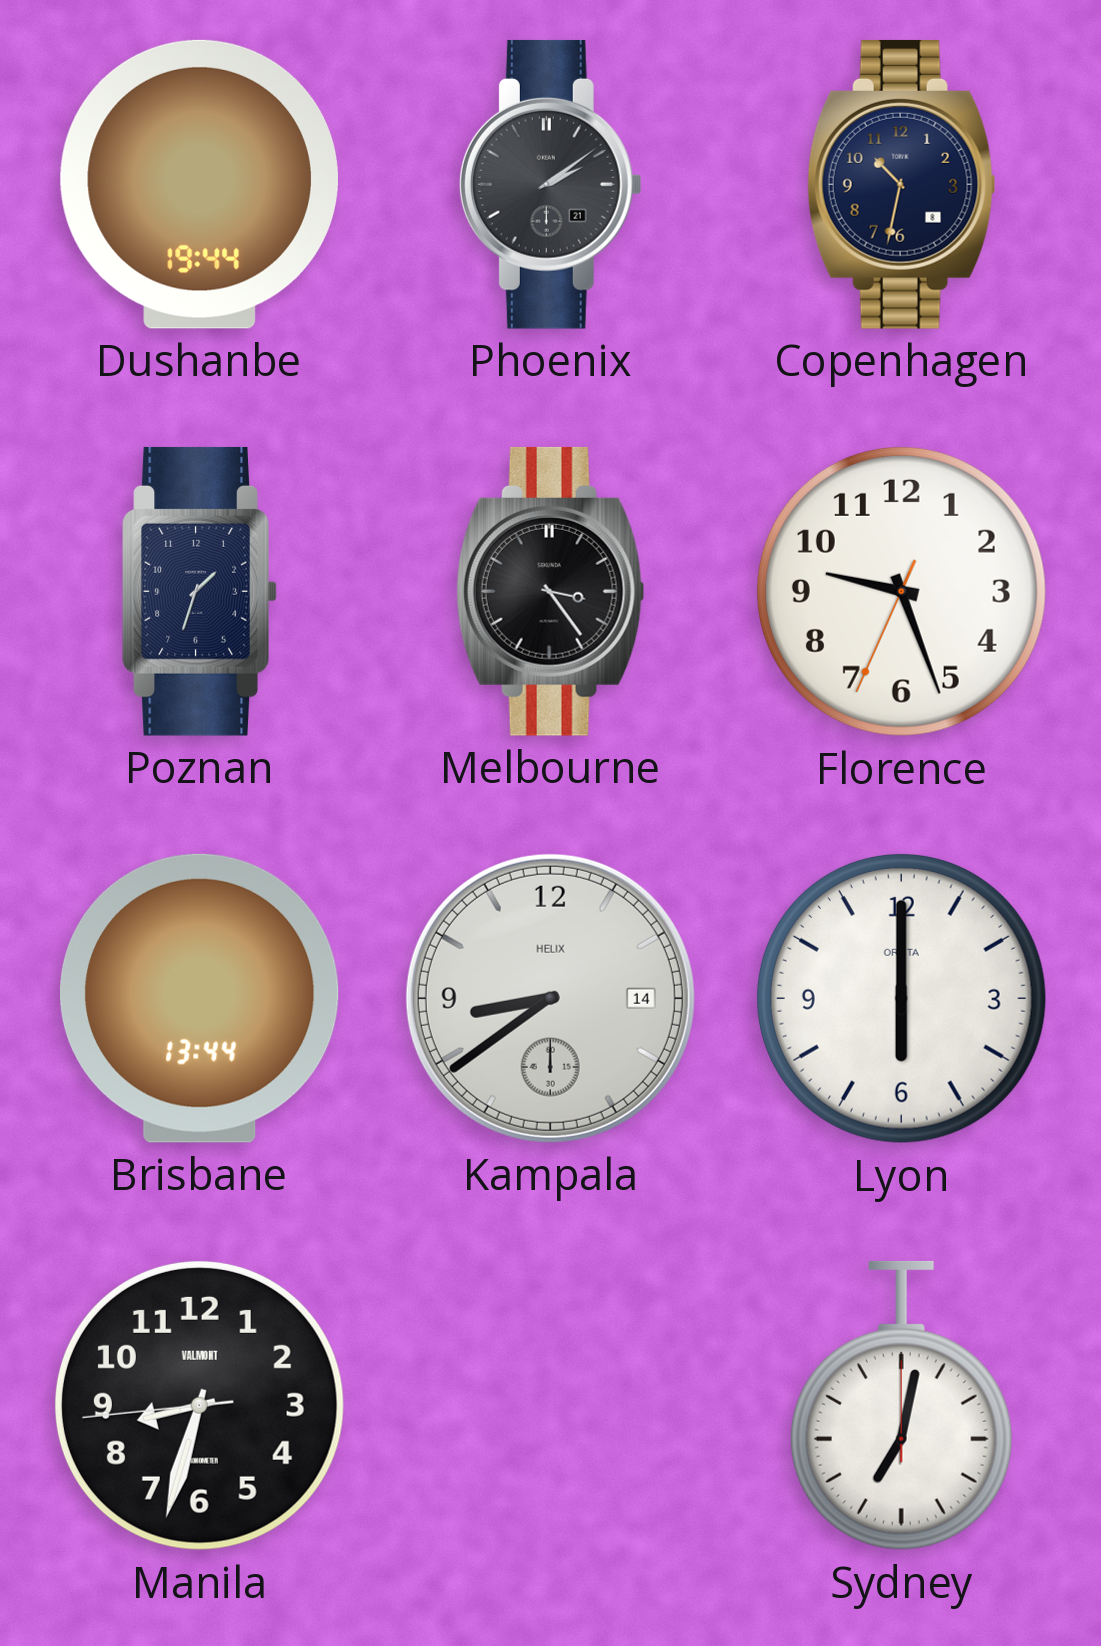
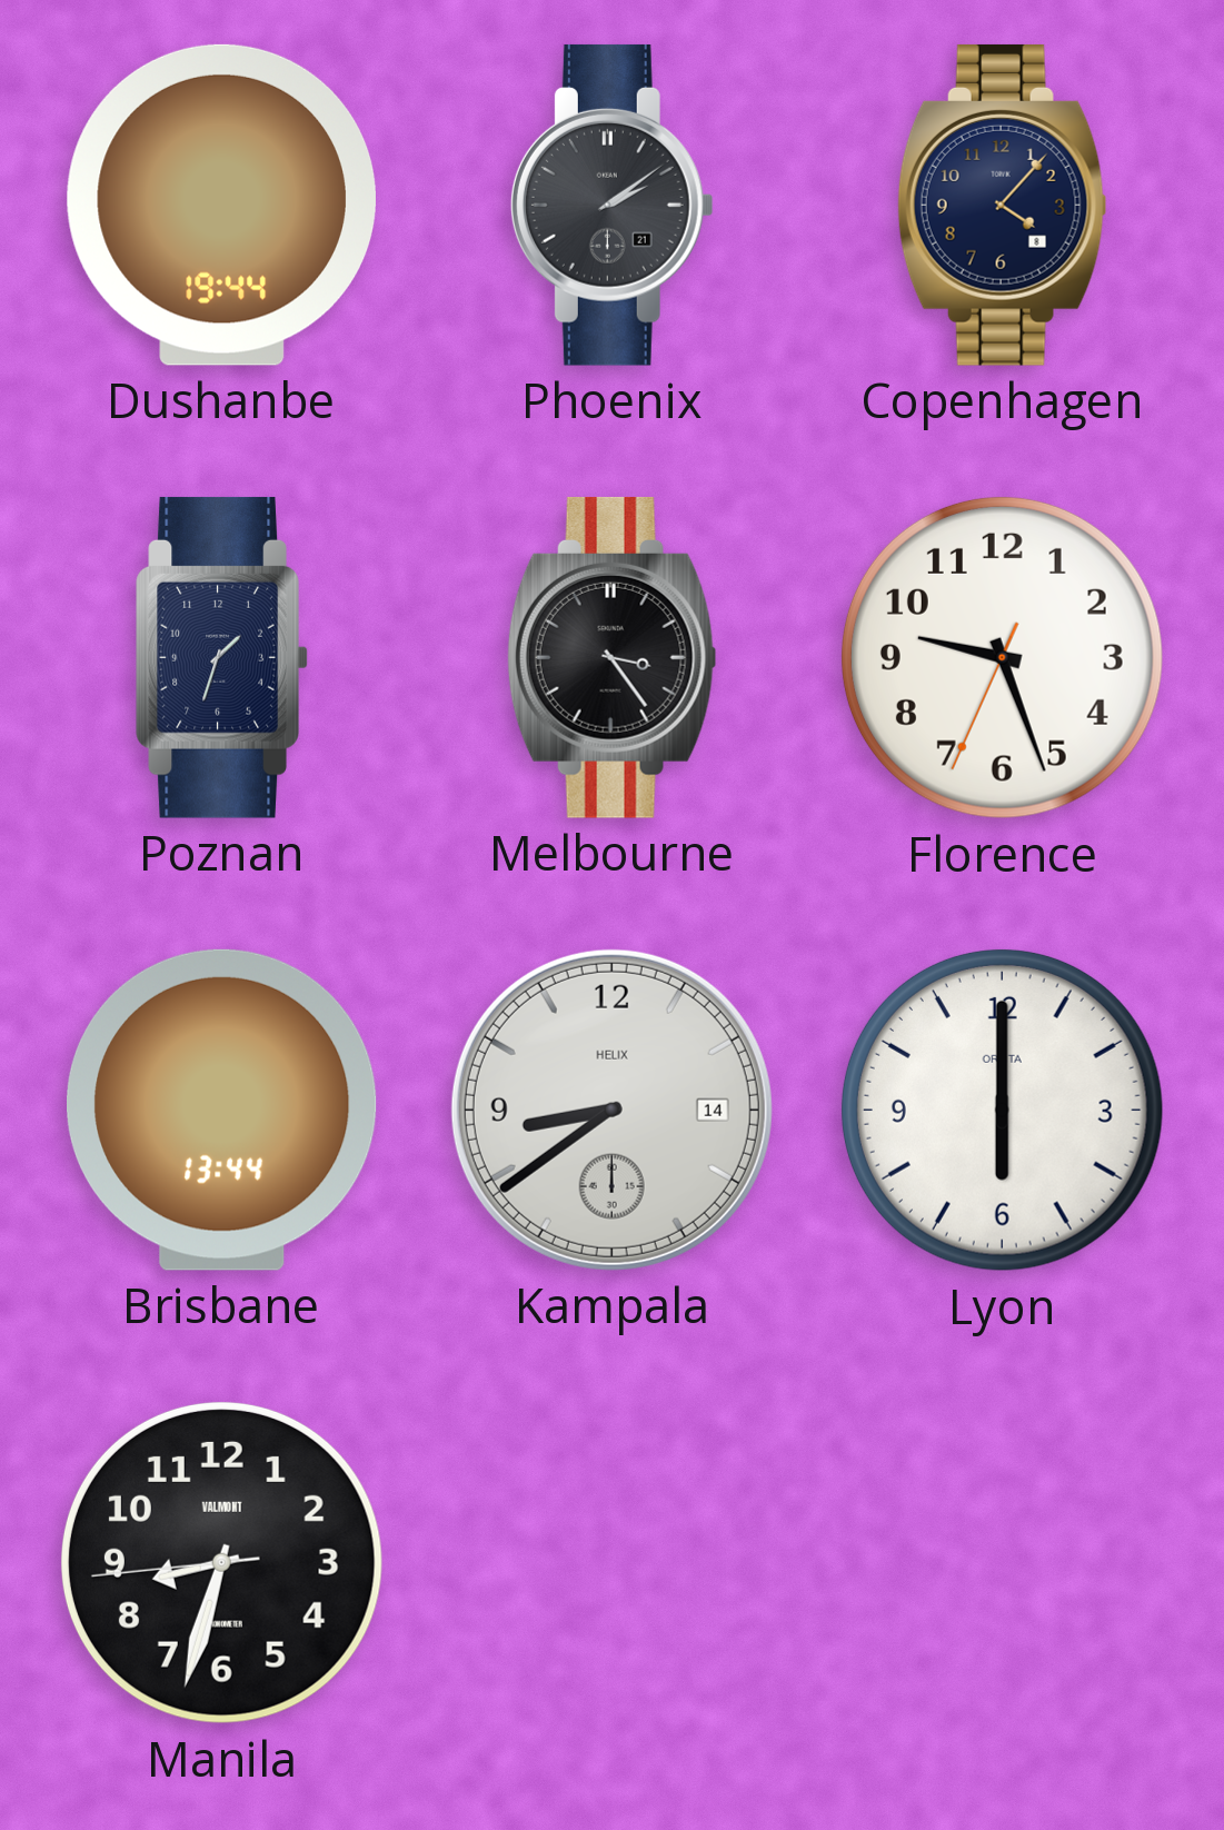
Copenhagen: 10:32 -> 4:07
Sydney: 7:02 -> none
